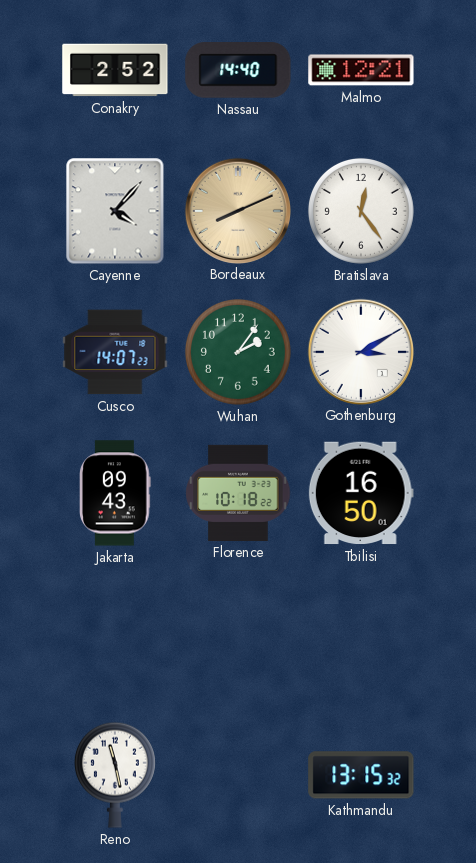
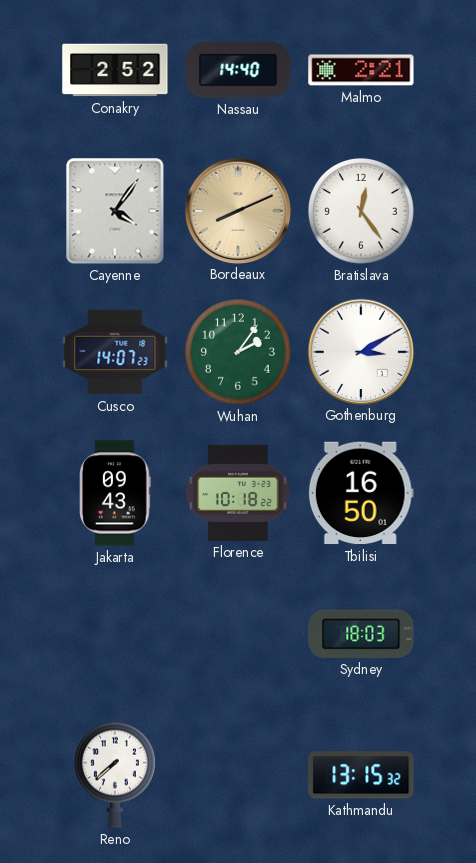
Malmo: 12:21 -> 2:21
Cayenne: 4:07 -> 4:06
Sydney: none -> 18:03
Reno: 11:28 -> 7:38
